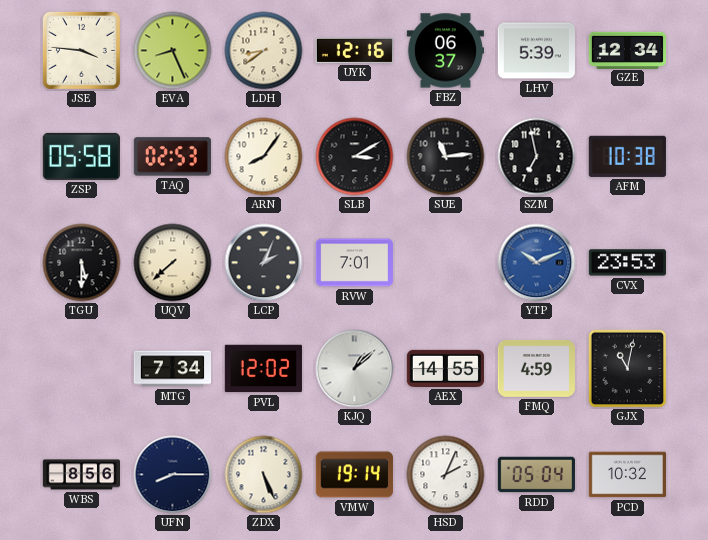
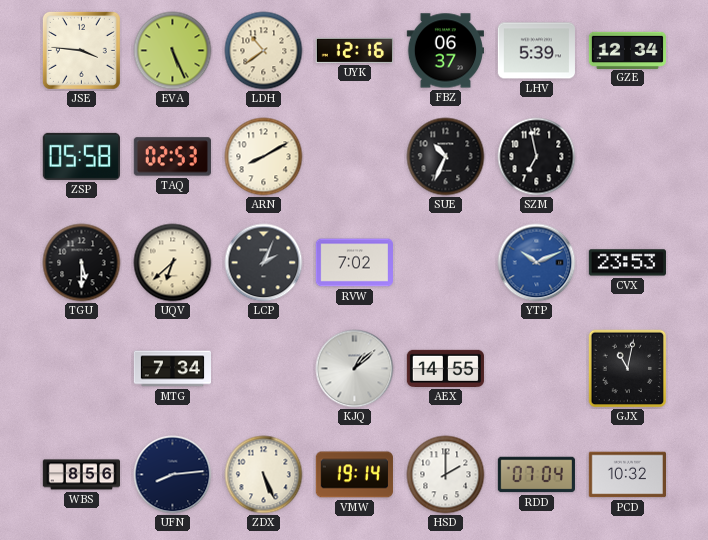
EVA: 8:26 -> 5:26
LDH: 8:39 -> 10:39
ARN: 8:06 -> 8:10
SLB: 3:10 -> none
SUE: 11:14 -> 10:34
AFM: 10:38 -> none
UQV: 7:38 -> 6:38
RVW: 7:01 -> 7:02
PVL: 12:02 -> none
FMQ: 4:59 -> none
UFN: 8:15 -> 8:14
HSD: 2:04 -> 2:00
RDD: 05:04 -> 07:04
